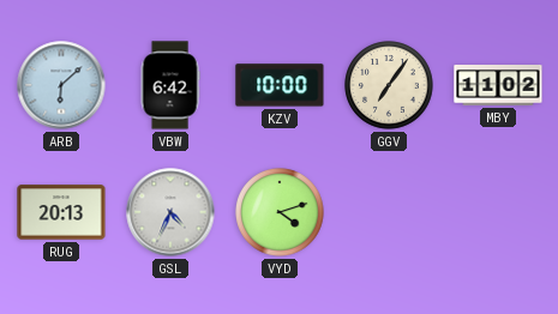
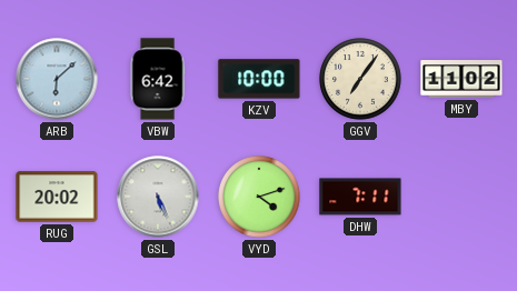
RUG: 20:13 -> 20:02
GSL: 4:34 -> 5:26
DHW: none -> 7:11
